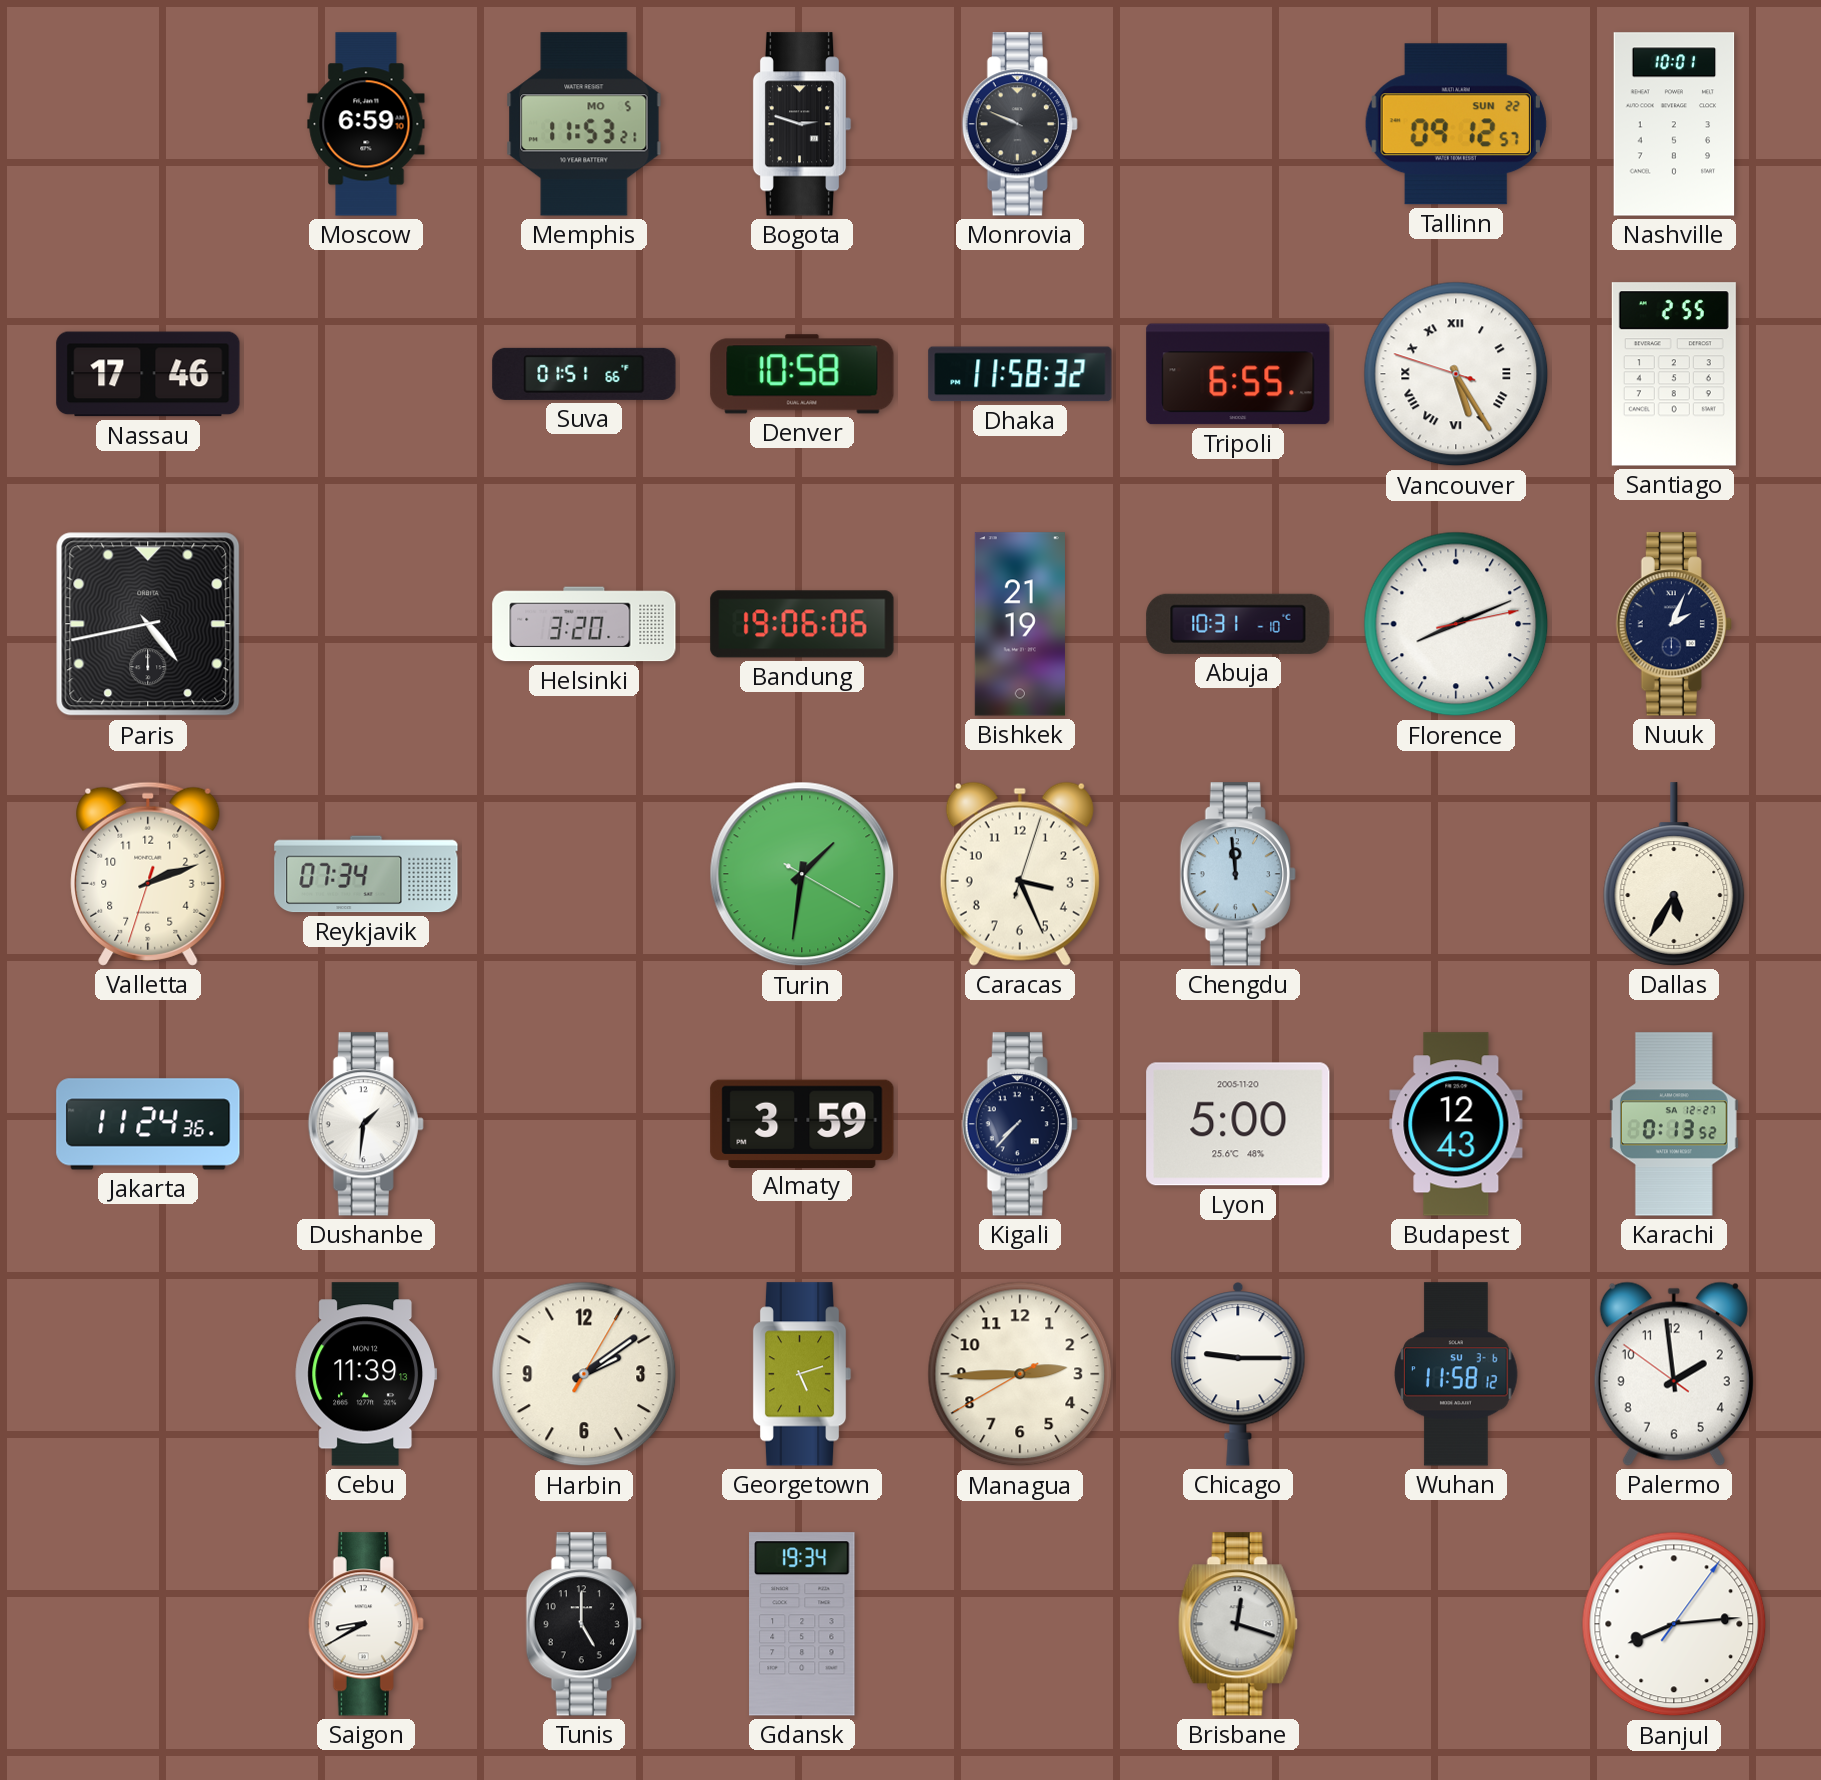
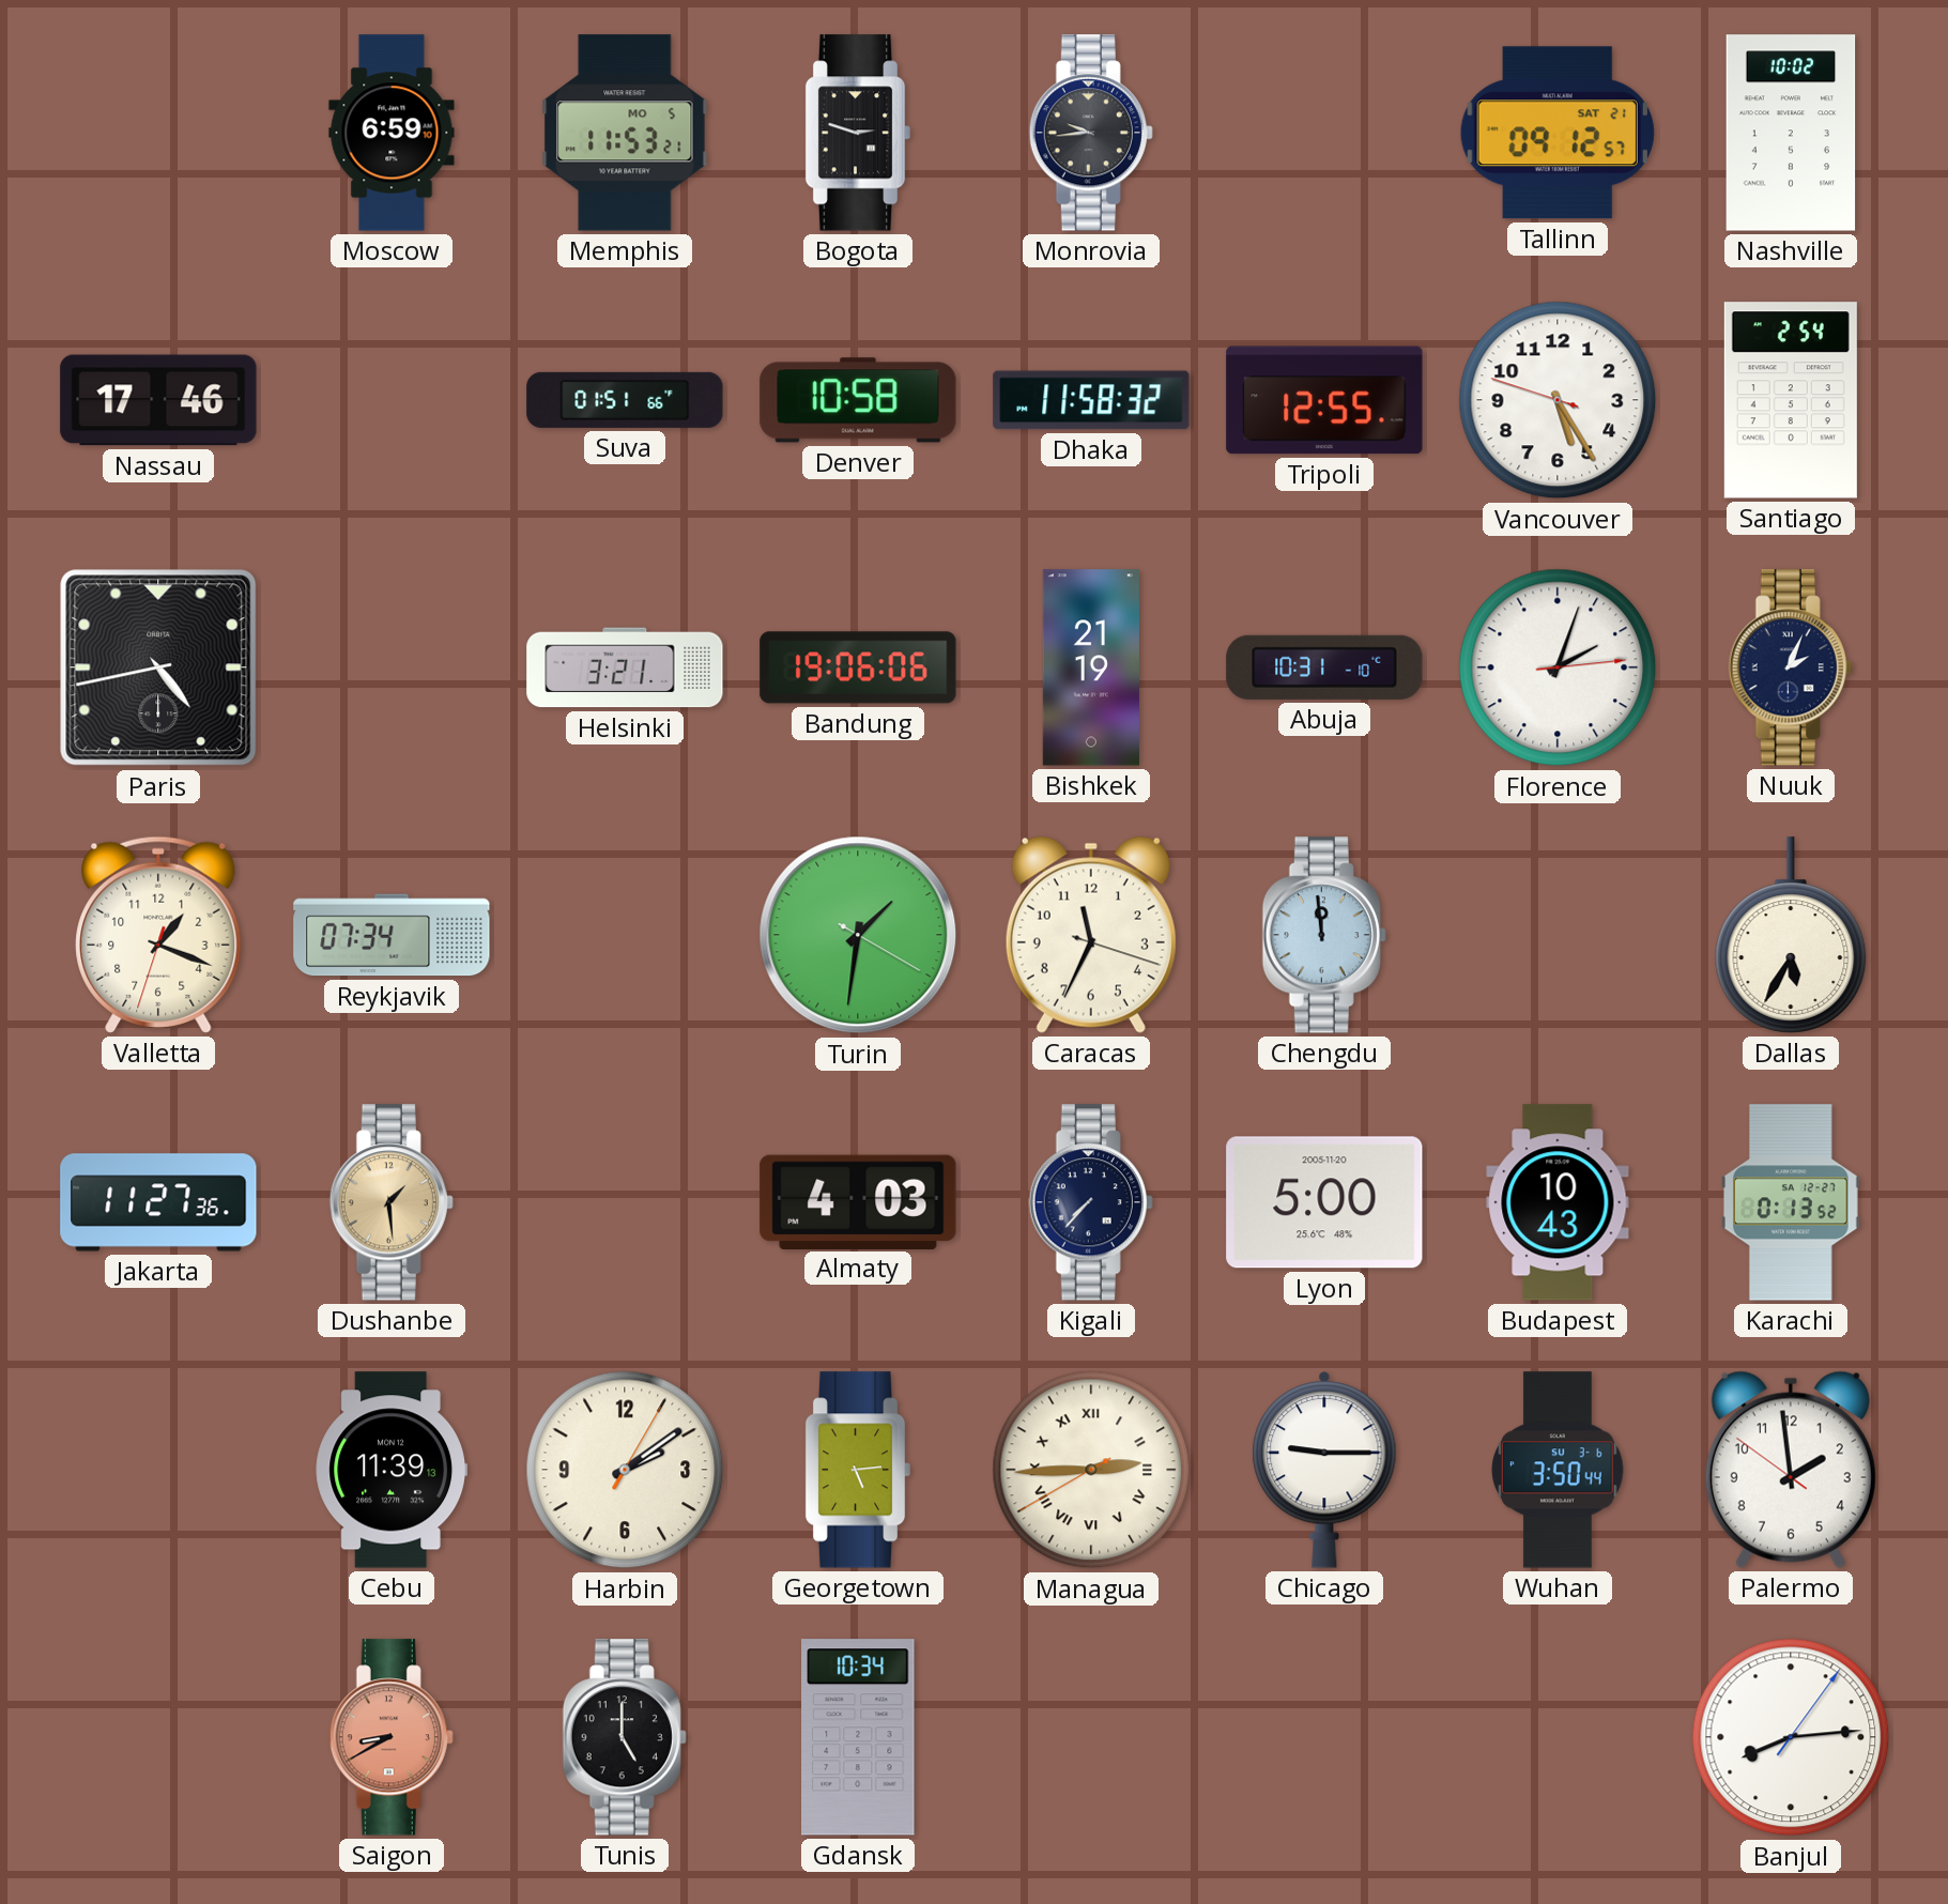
Monrovia: 9:49 -> 9:44
Tallinn date: SUN 22 -> SAT 21
Nashville: 10:01 -> 10:02
Tripoli: 6:55 -> 12:55
Vancouver numerals: Roman -> Arabic
Santiago: 2:55 -> 2:54
Helsinki: 3:20 -> 3:21
Florence: 8:11 -> 2:03
Valletta: 2:11 -> 1:18
Caracas: 3:26 -> 11:34
Jakarta: 11:24 -> 11:27
Dushanbe: 1:31 -> 1:29
Dushanbe dial: white -> champagne
Almaty: 3:59 -> 4:03
Budapest: 12:43 -> 10:43
Georgetown: 5:12 -> 5:14
Managua numerals: Arabic -> Roman
Wuhan: 11:58 -> 3:50
Saigon dial: white -> salmon
Gdansk: 19:34 -> 10:34
Brisbane: 12:18 -> none
